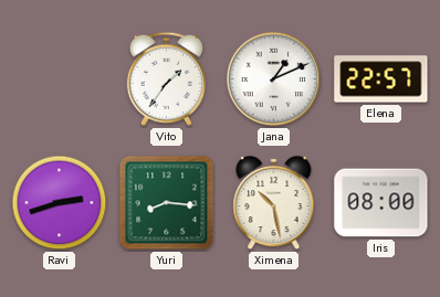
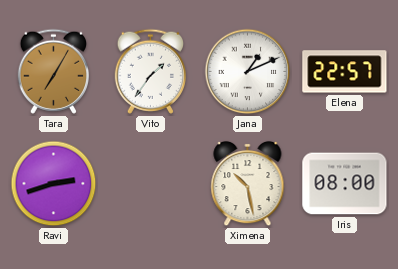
Tara: none -> 7:05
Yuri: 8:16 -> none
